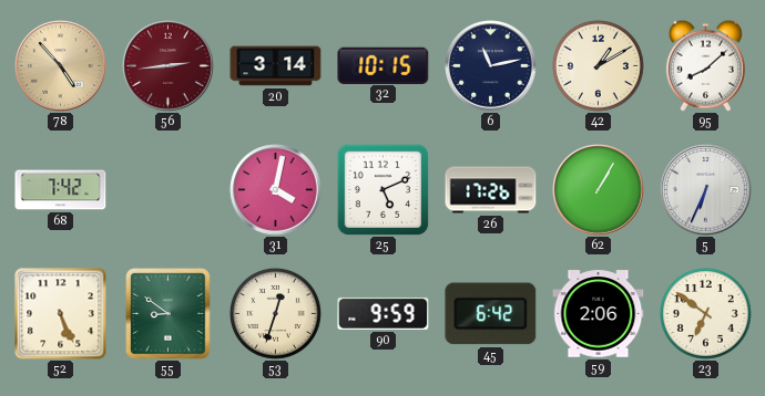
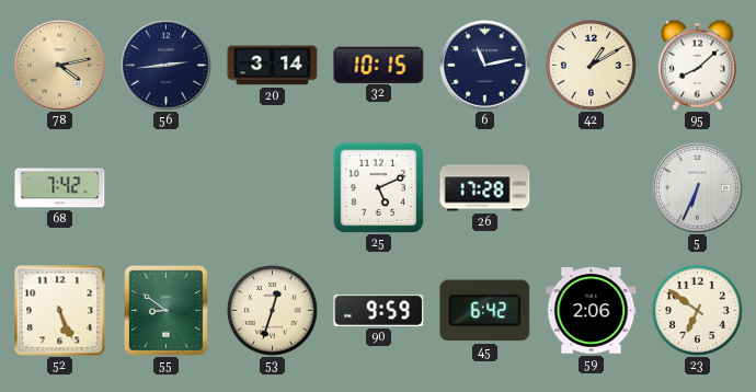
78: 4:53 -> 4:13
56 dial: burgundy -> navy
31: 4:02 -> none
26: 17:26 -> 17:28
62: 1:05 -> none
